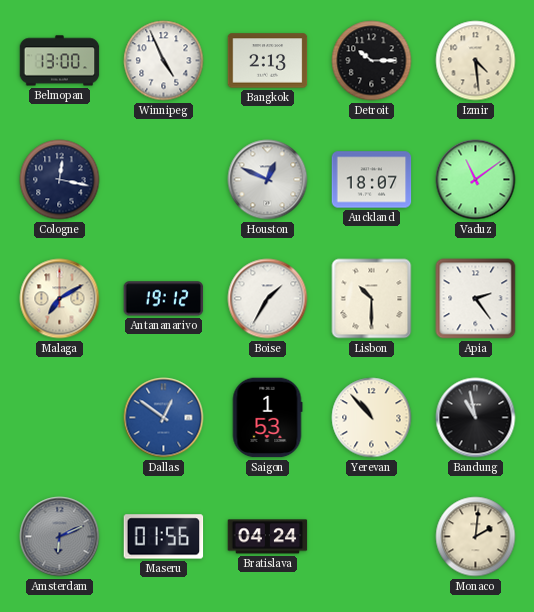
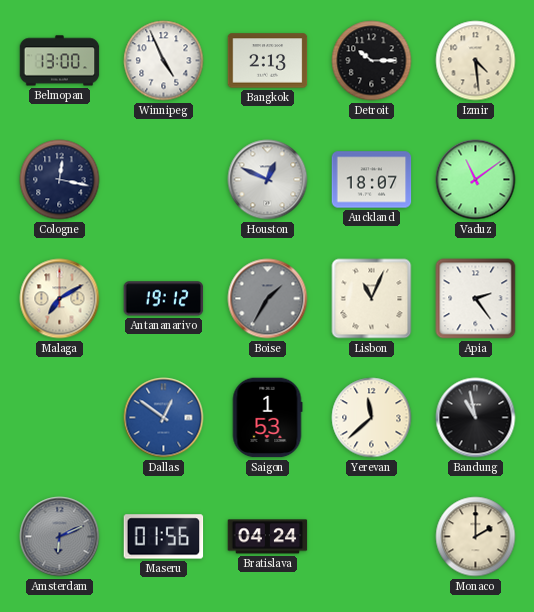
Boise dial: white -> grey
Lisbon: 10:30 -> 11:04
Yerevan: 10:53 -> 11:38
Monaco: 2:01 -> 2:00
